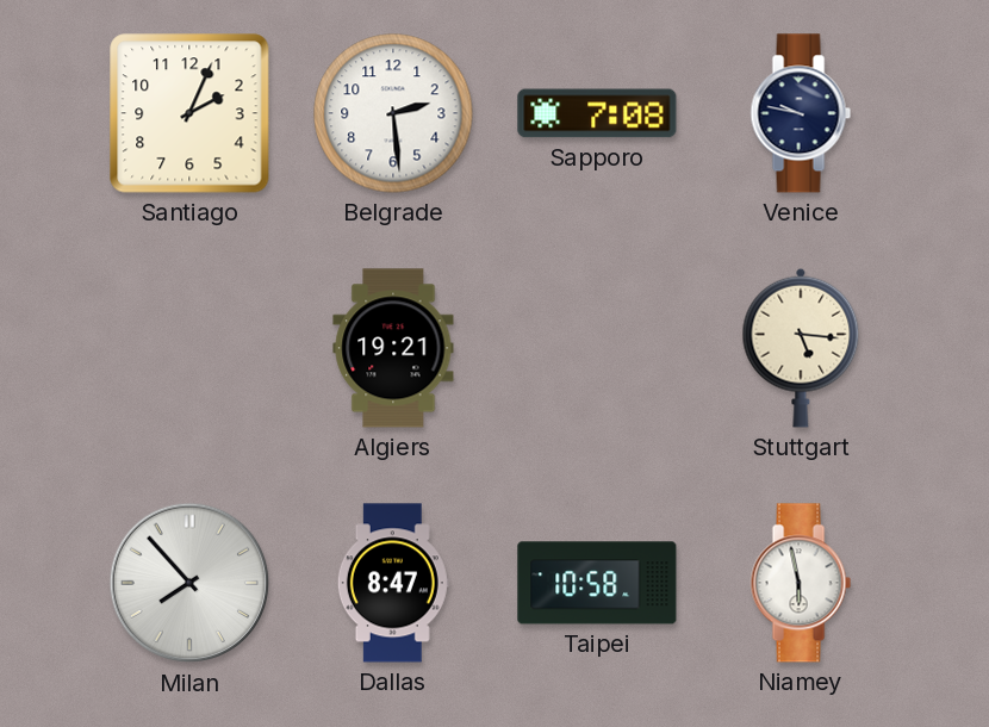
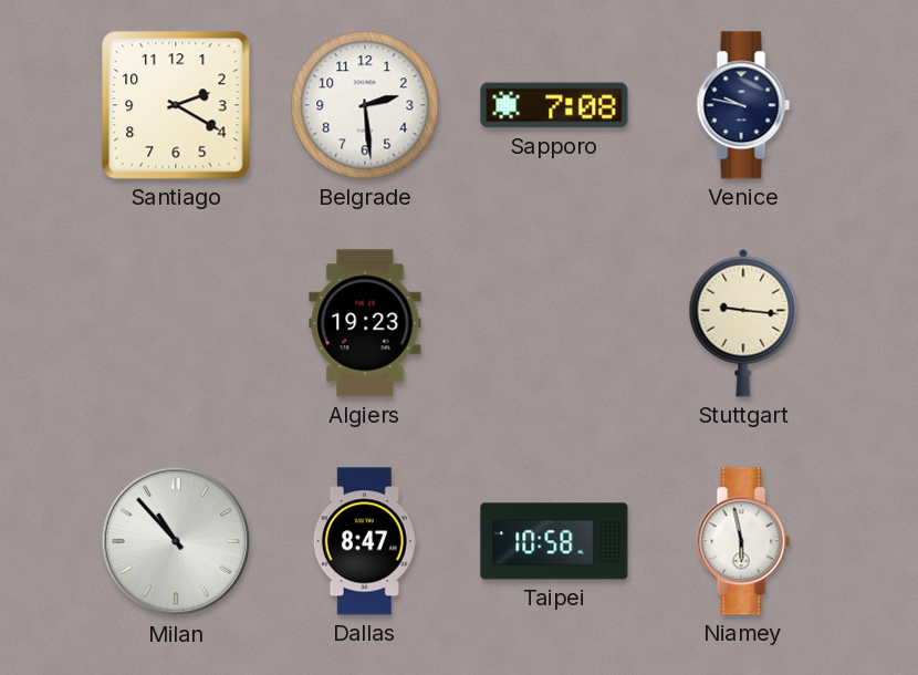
Santiago: 2:04 -> 2:20
Algiers: 19:21 -> 19:23
Stuttgart: 5:16 -> 9:16
Milan: 7:53 -> 10:53
